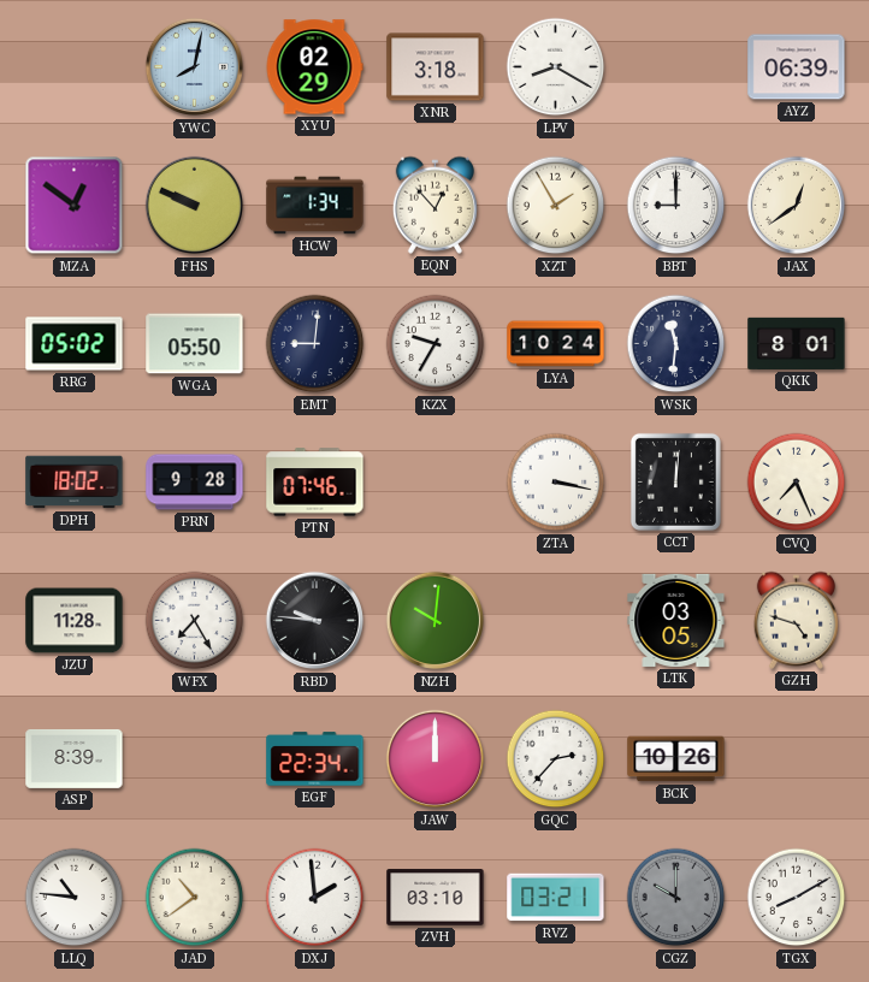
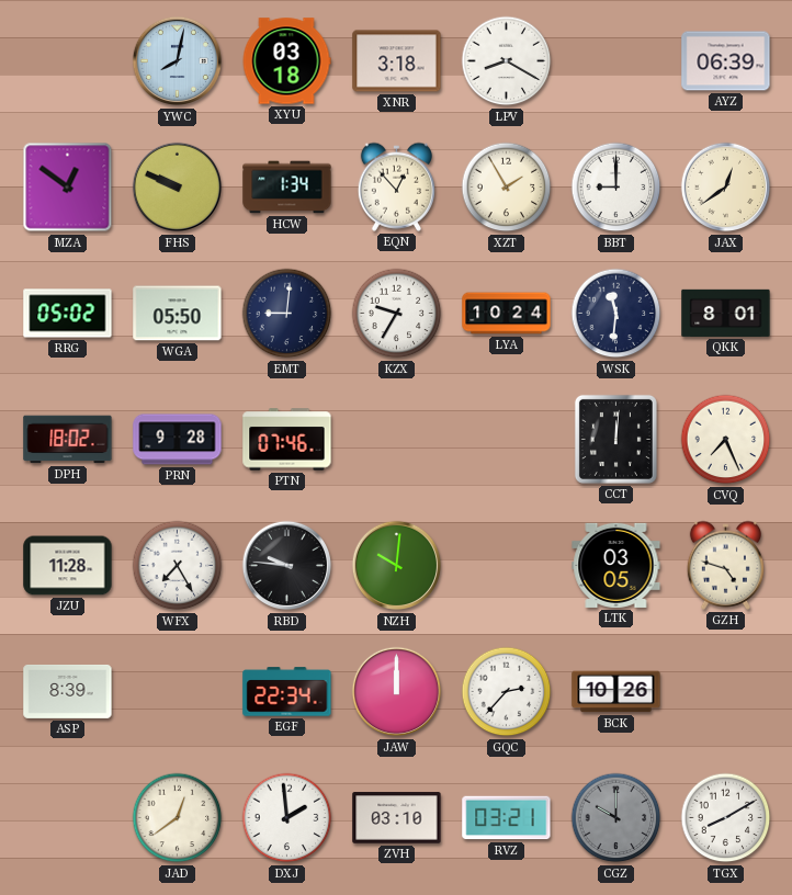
XYU: 02:29 -> 03:18
ZTA: 3:17 -> none
LLQ: 10:46 -> none
JAD: 10:39 -> 12:39
